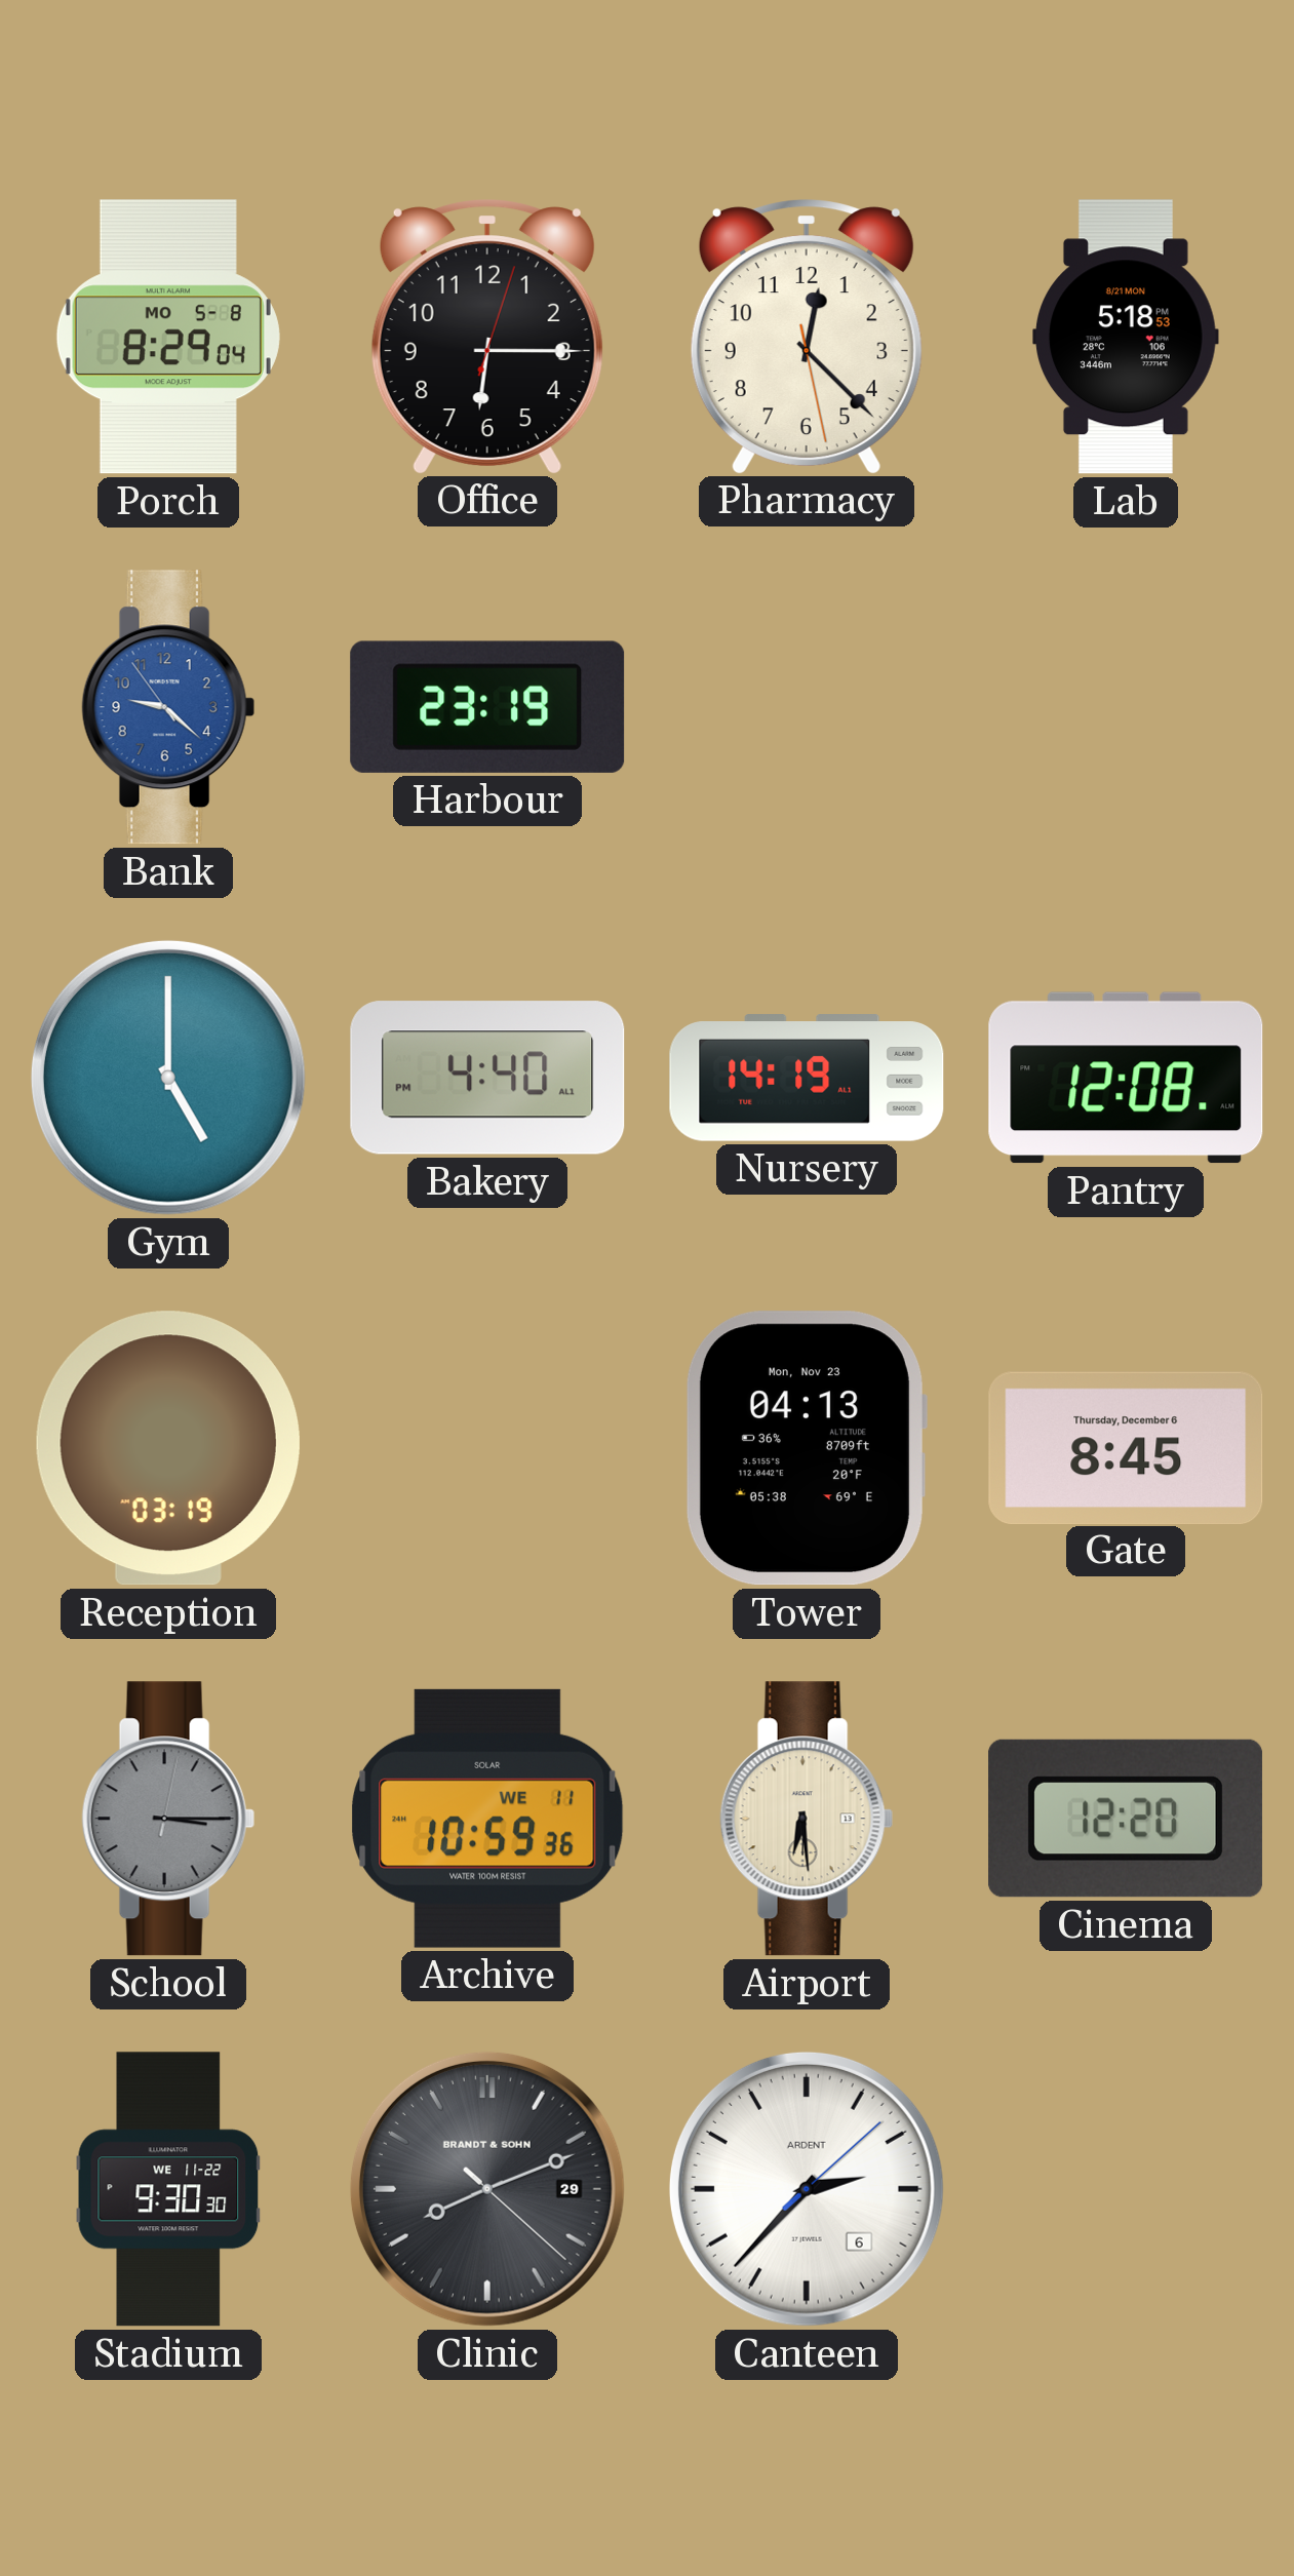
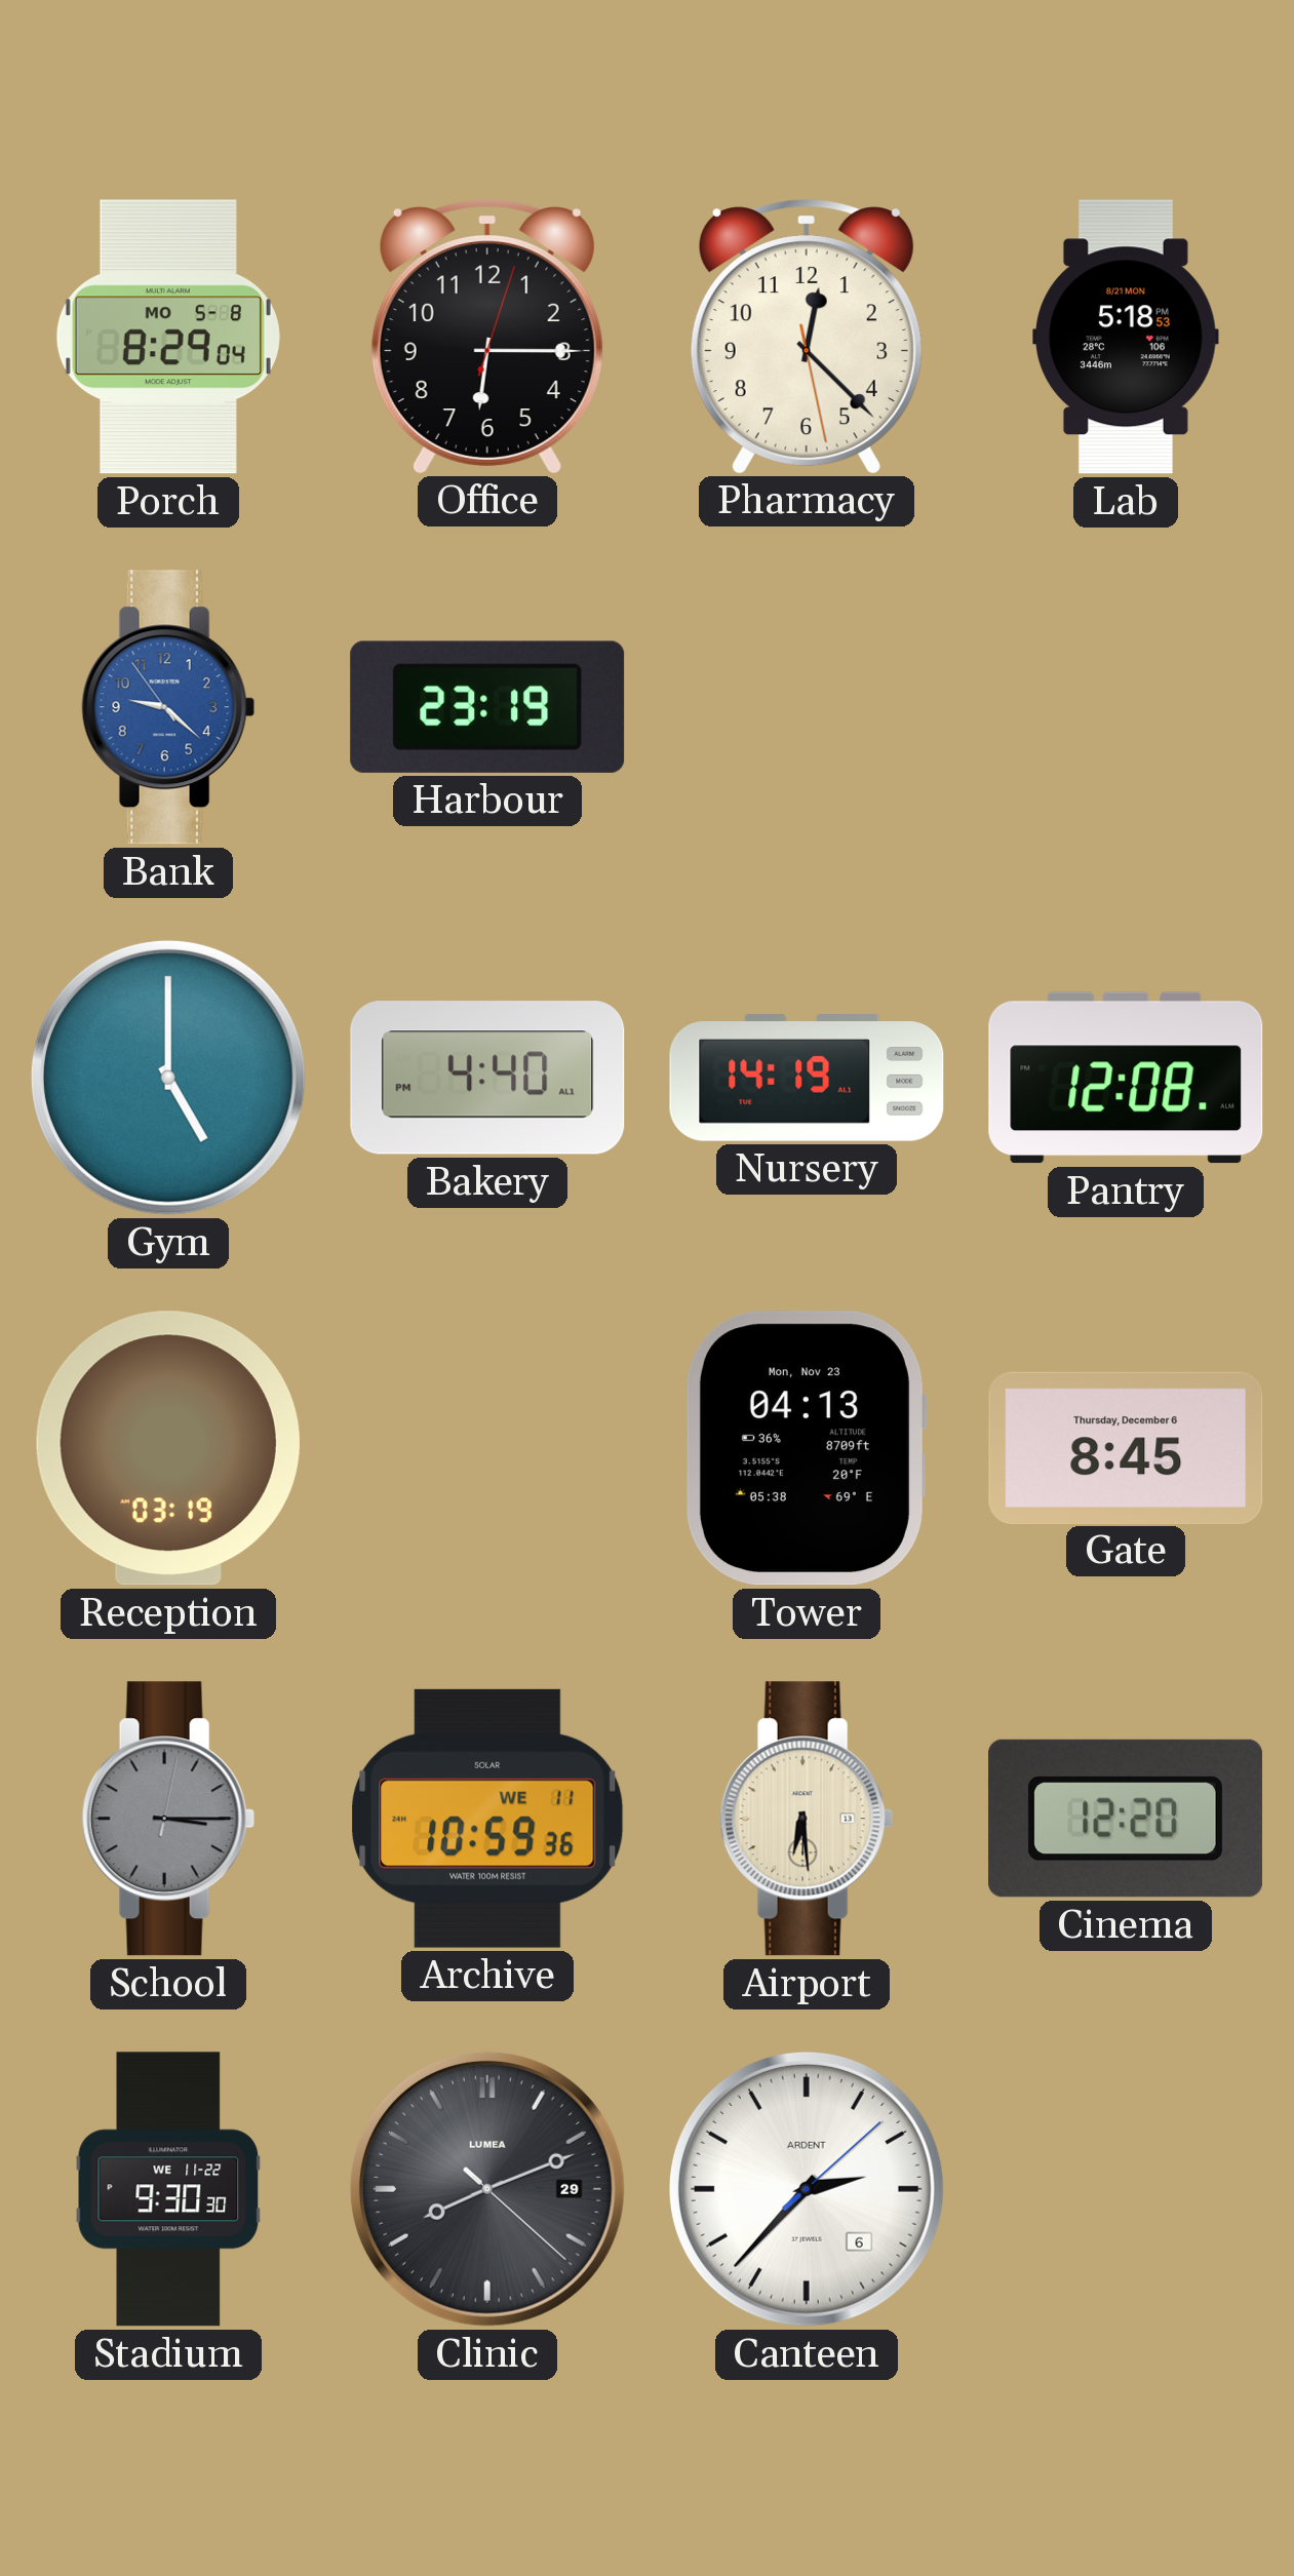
Clinic brand: BRANDT & SOHN -> LUMEA
